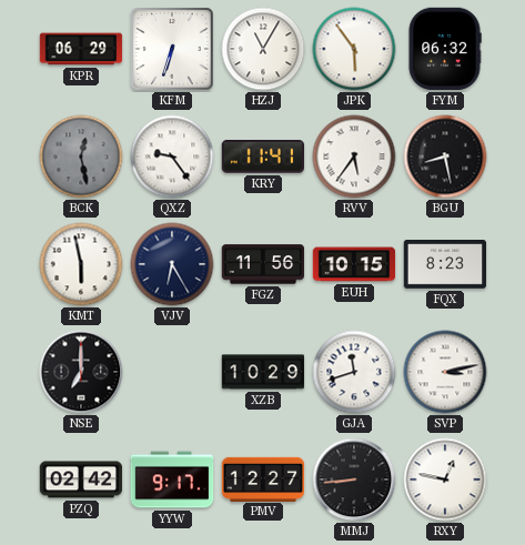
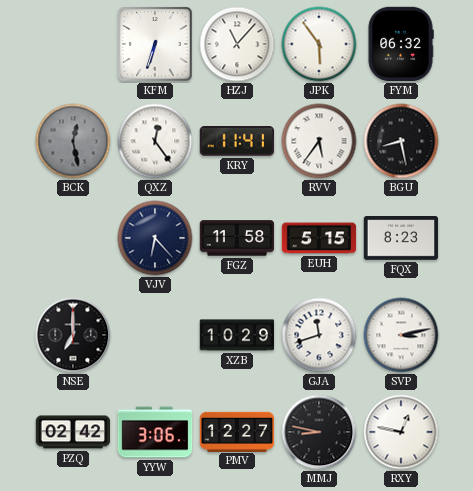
KPR: 06:29 -> none
HZJ: 11:05 -> 11:07
QXZ: 9:24 -> 12:24
KMT: 5:58 -> none
VJV: 6:25 -> 6:23
FGZ: 11:56 -> 11:58
EUH: 10:15 -> 5:15
YYW: 9:17 -> 3:06
MMJ: 8:44 -> 8:47
